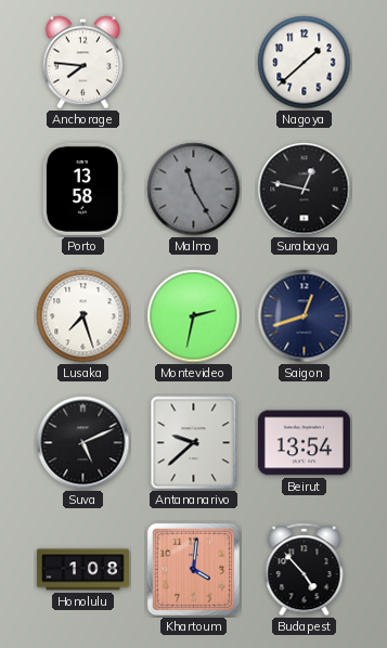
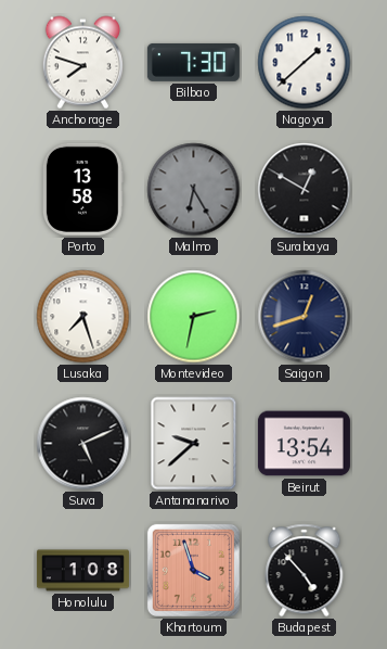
Anchorage: 7:46 -> 7:48
Bilbao: none -> 7:30
Malmo: 11:25 -> 6:25
Surabaya: 12:47 -> 12:50
Khartoum: 4:01 -> 3:57
